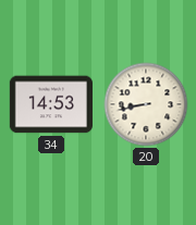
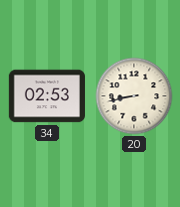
34: 14:53 -> 02:53
